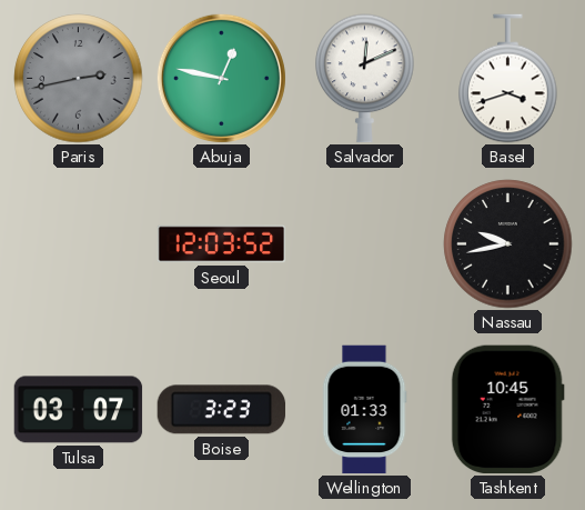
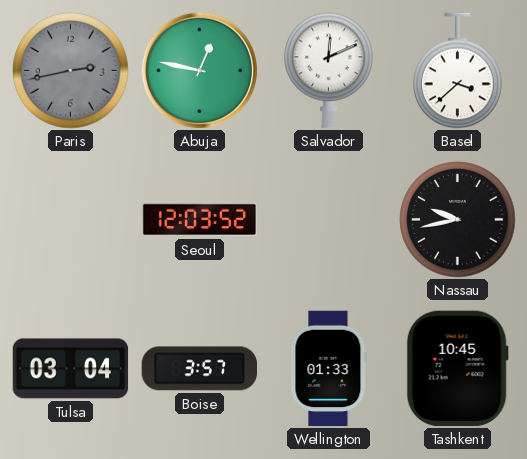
Basel: 3:42 -> 3:38
Tulsa: 03:07 -> 03:04
Boise: 3:23 -> 3:57
